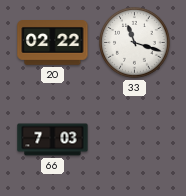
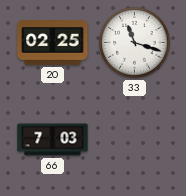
20: 02:22 -> 02:25
